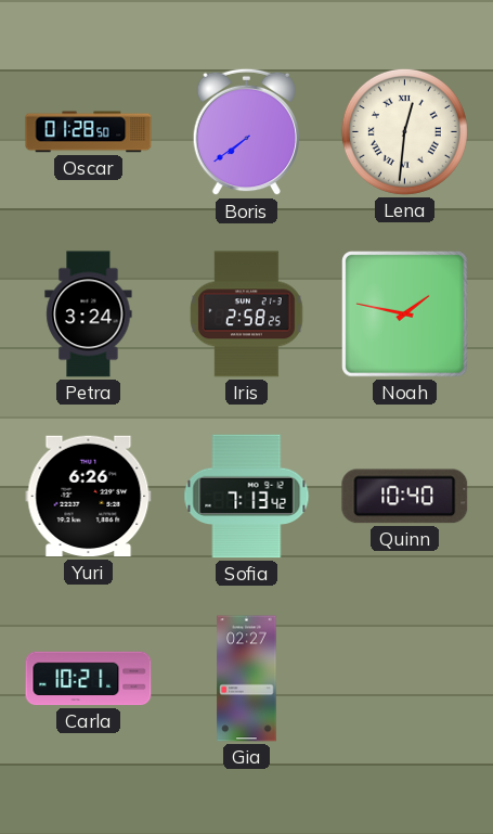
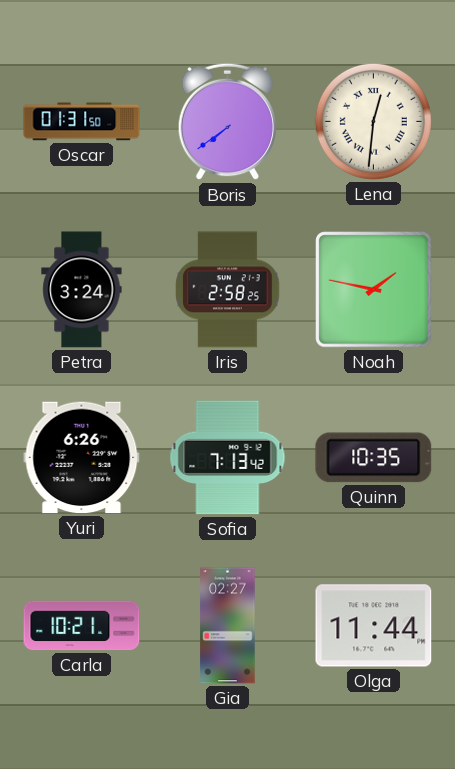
Oscar: 01:28 -> 01:31
Quinn: 10:40 -> 10:35
Olga: none -> 11:44
